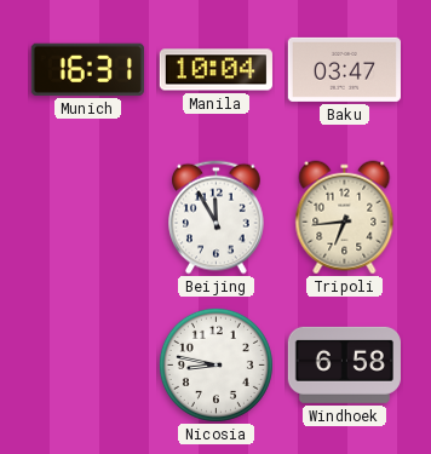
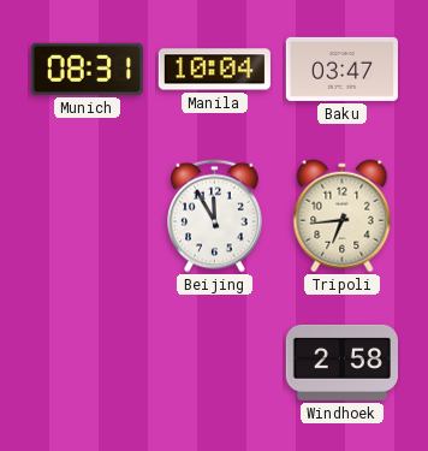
Munich: 16:31 -> 08:31
Nicosia: 8:47 -> none
Windhoek: 6:58 -> 2:58
